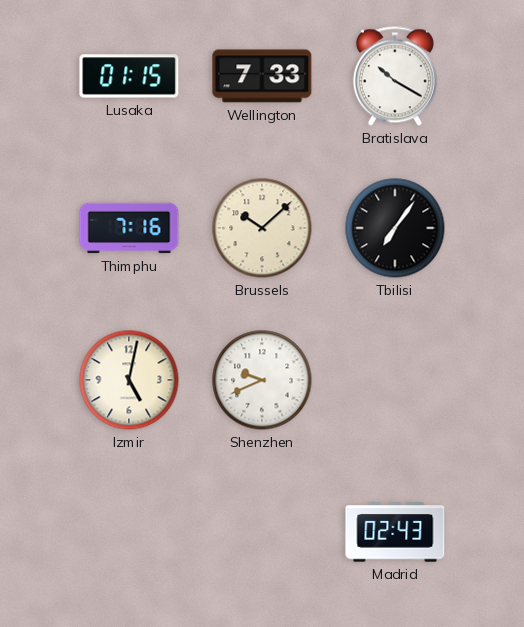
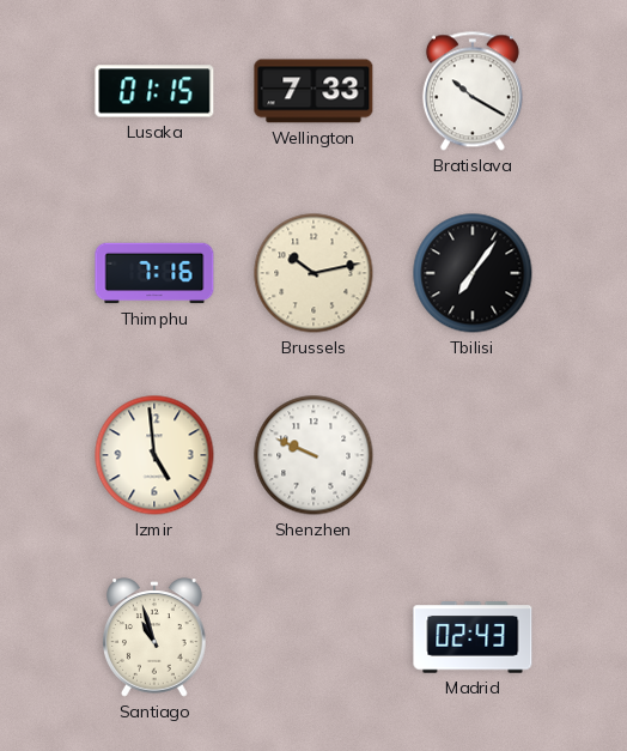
Brussels: 10:08 -> 10:13
Izmir: 5:02 -> 4:59
Shenzhen: 9:41 -> 9:49
Santiago: none -> 10:57
